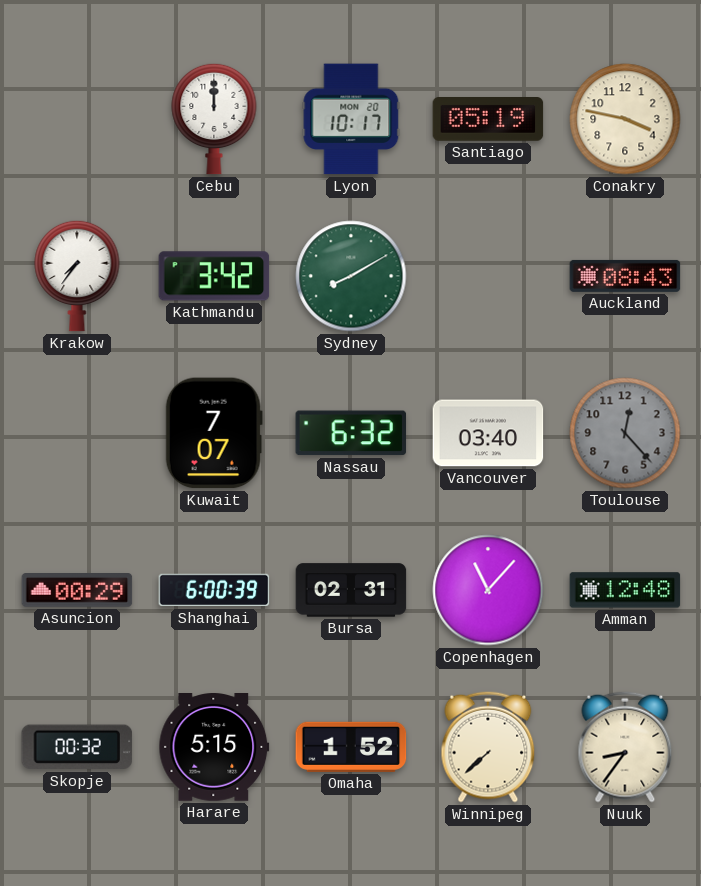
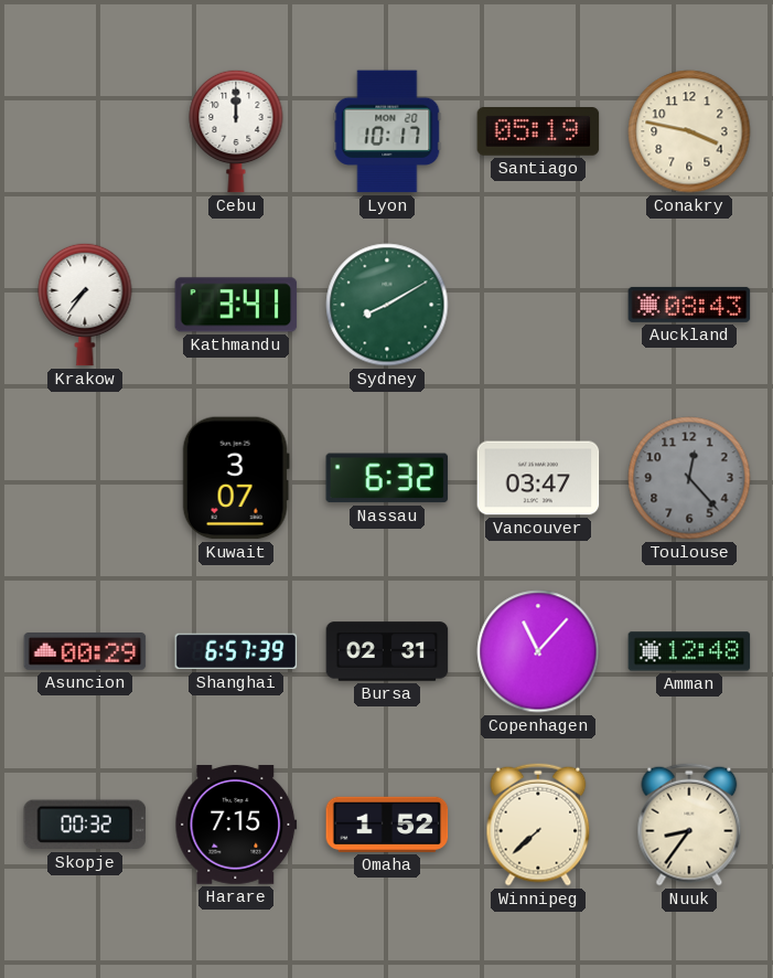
Kathmandu: 3:42 -> 3:41
Kuwait: 7:07 -> 3:07
Vancouver: 03:40 -> 03:47
Shanghai: 6:00 -> 6:57
Harare: 5:15 -> 7:15
